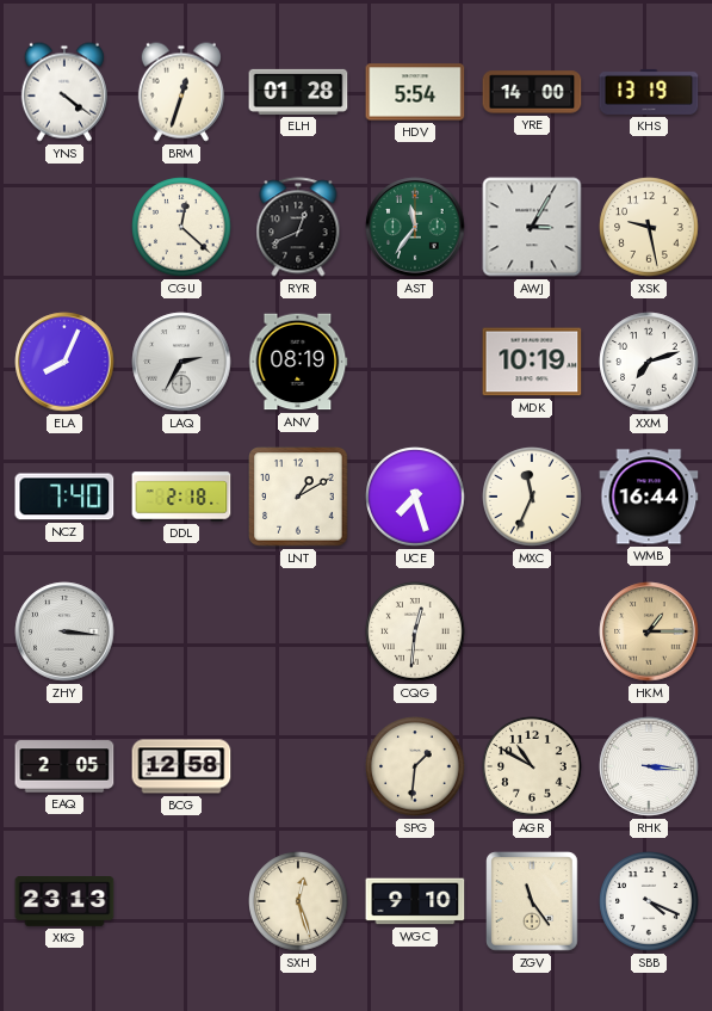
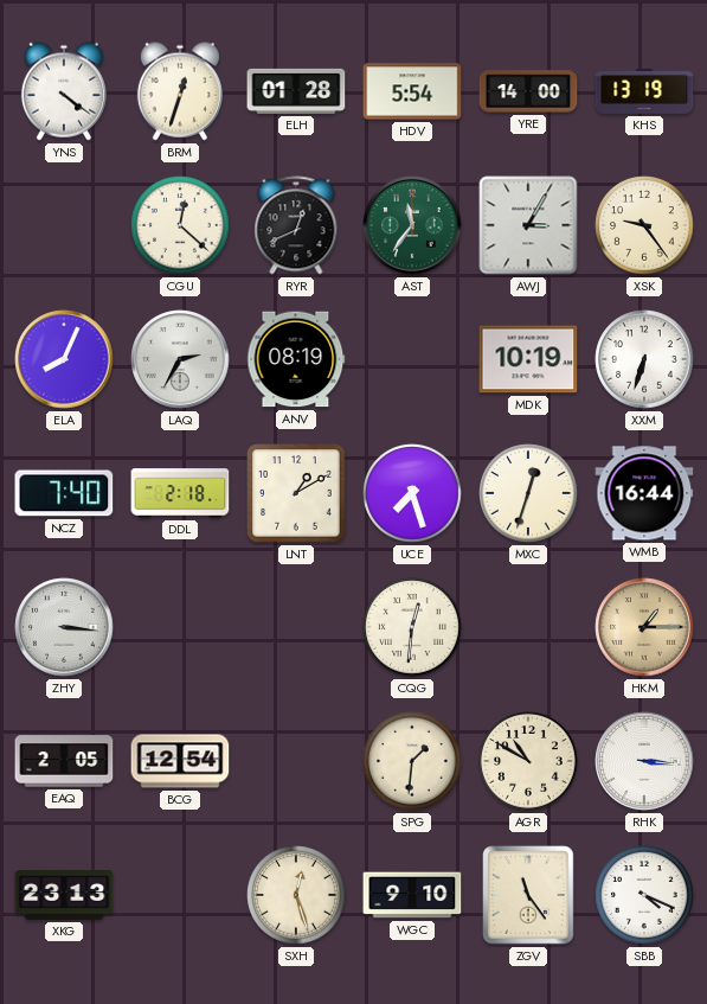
XSK: 9:28 -> 9:24
XXM: 7:12 -> 6:33
MXC: 11:34 -> 12:33
BCG: 12:58 -> 12:54
